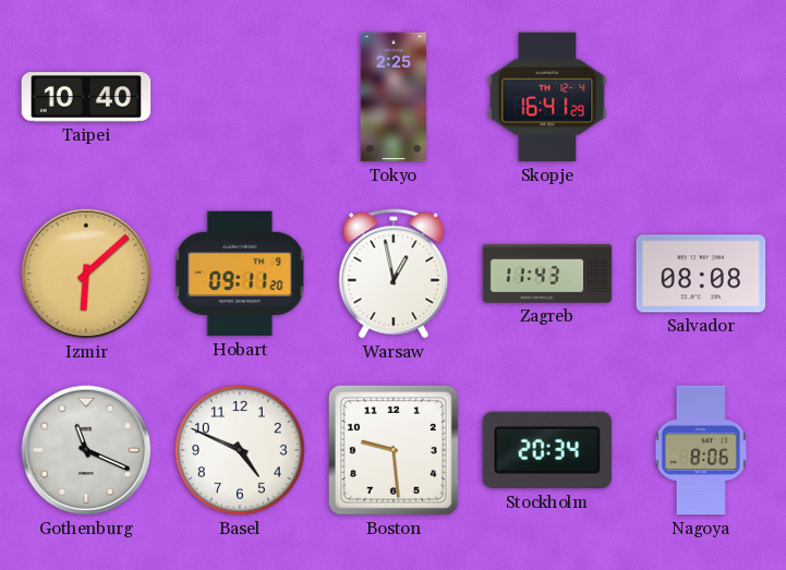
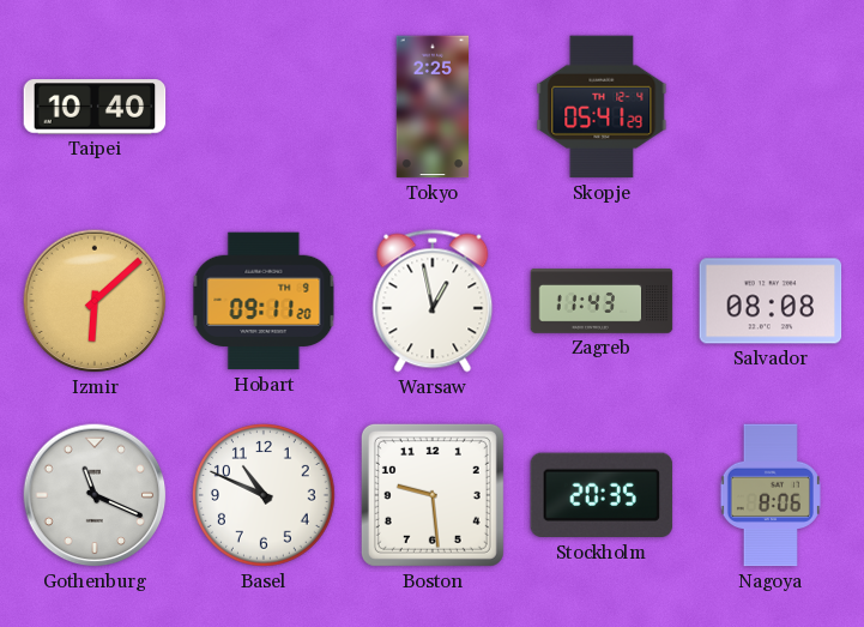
Skopje: 16:41 -> 05:41
Basel: 4:49 -> 10:49
Stockholm: 20:34 -> 20:35
